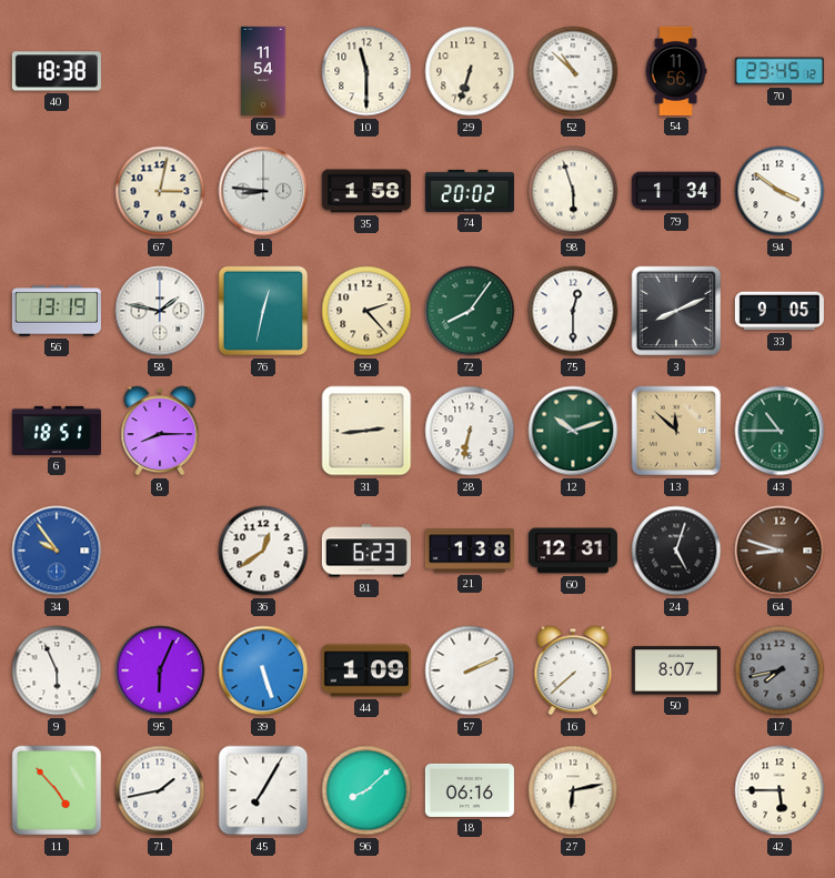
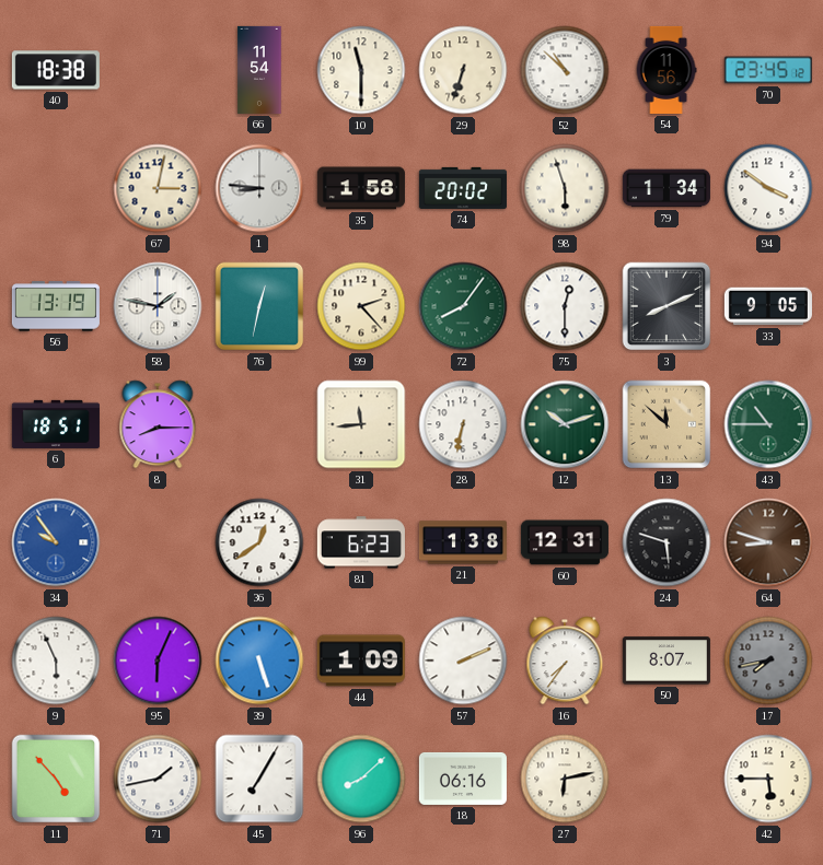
31: 2:44 -> 11:44
24: 5:03 -> 5:48
16: 7:38 -> 7:36
